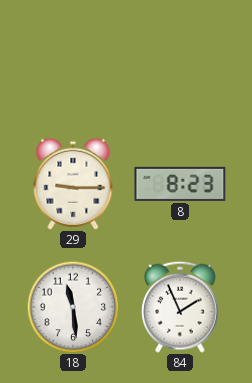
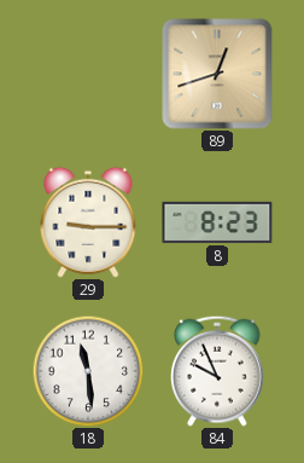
89: none -> 12:42
84: 1:56 -> 9:56
